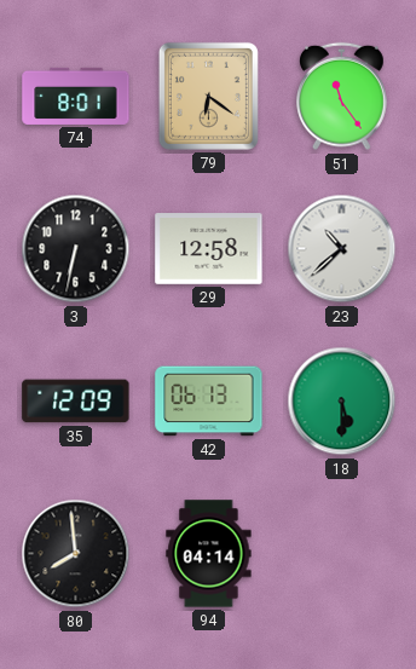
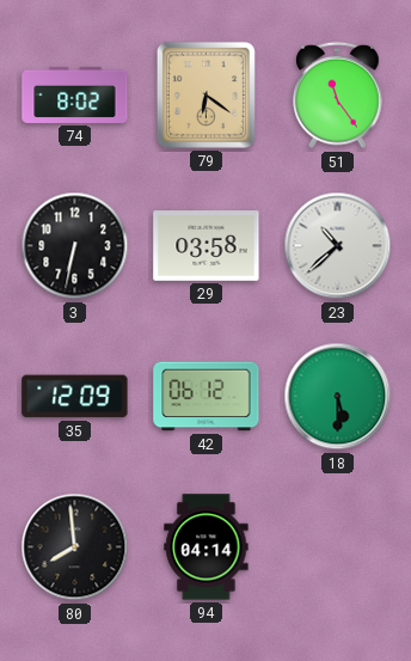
74: 8:01 -> 8:02
29: 12:58 -> 03:58
42: 06:13 -> 06:12
